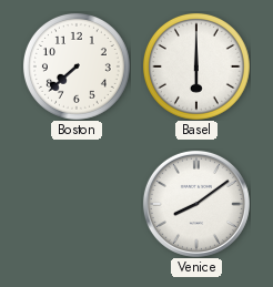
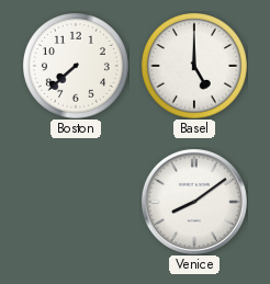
Basel: 6:00 -> 5:00
